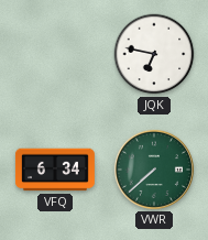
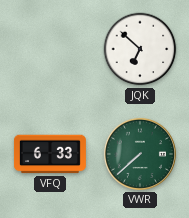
JQK: 6:47 -> 6:52
VFQ: 6:34 -> 6:33
